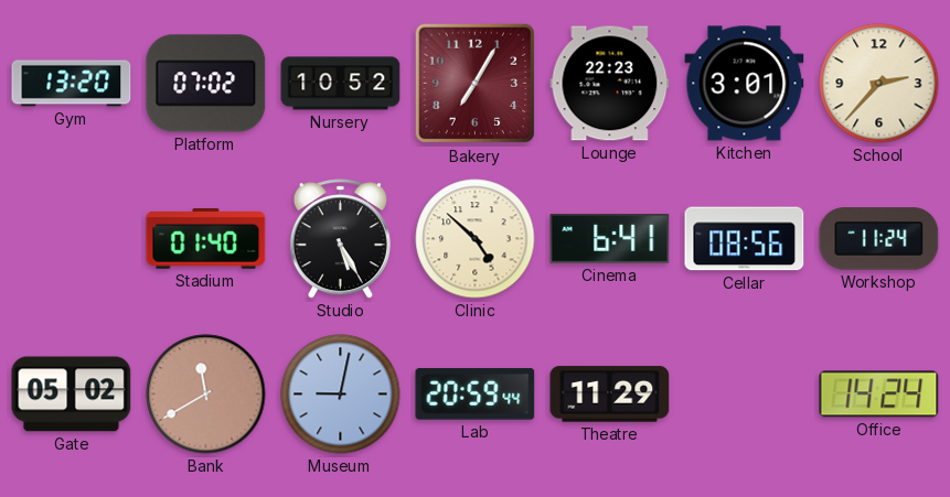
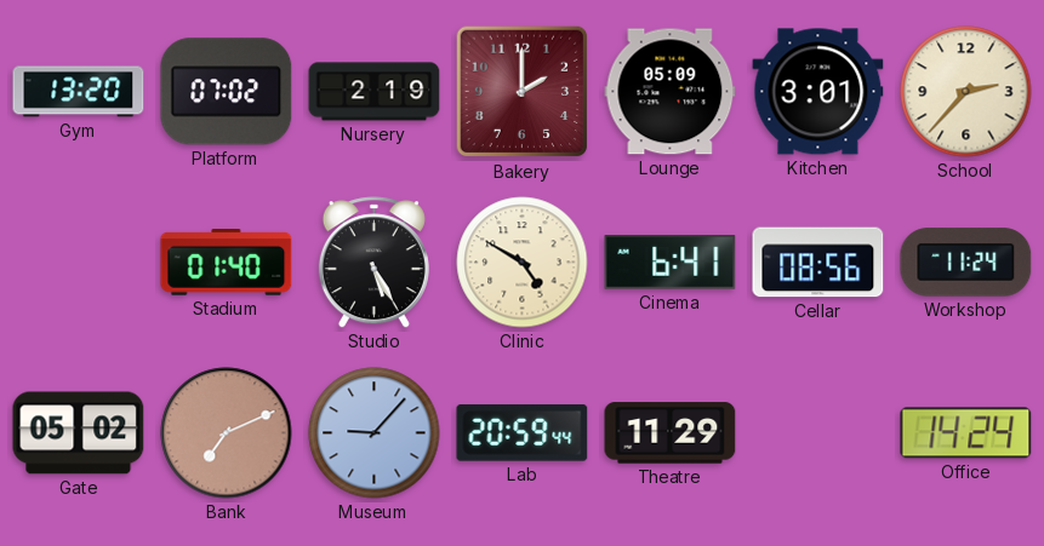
Nursery: 10:52 -> 2:19
Bakery: 7:05 -> 2:00
Lounge: 22:23 -> 05:09
Clinic: 4:52 -> 4:50
Bank: 11:40 -> 7:11
Museum: 9:02 -> 9:07
